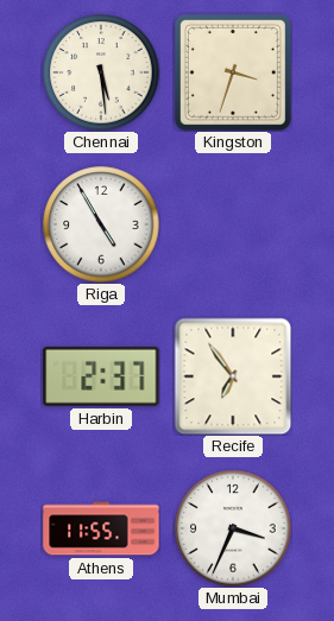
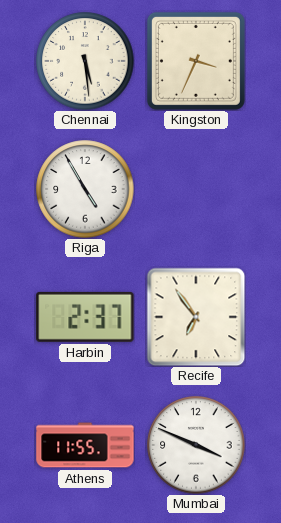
Kingston: 3:33 -> 3:34
Mumbai: 3:34 -> 3:49
